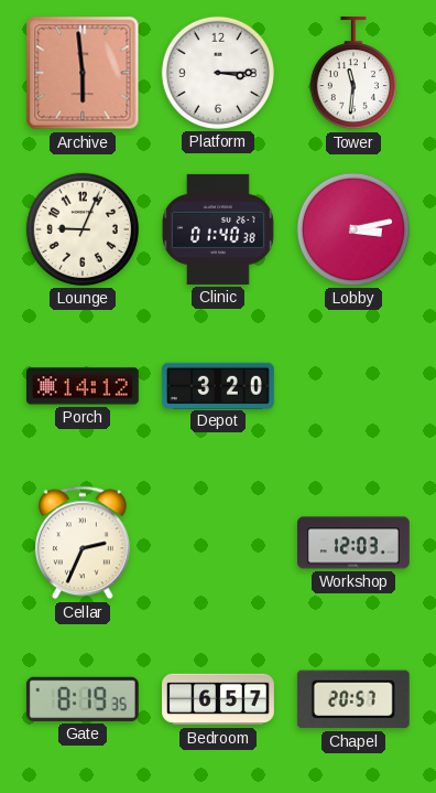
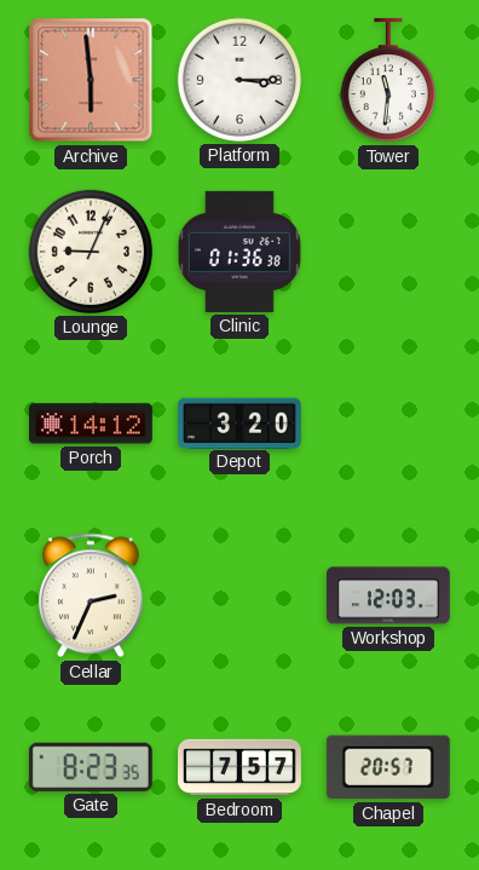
Clinic: 01:40 -> 01:36
Lobby: 3:13 -> none
Gate: 8:19 -> 8:23
Bedroom: 6:57 -> 7:57
